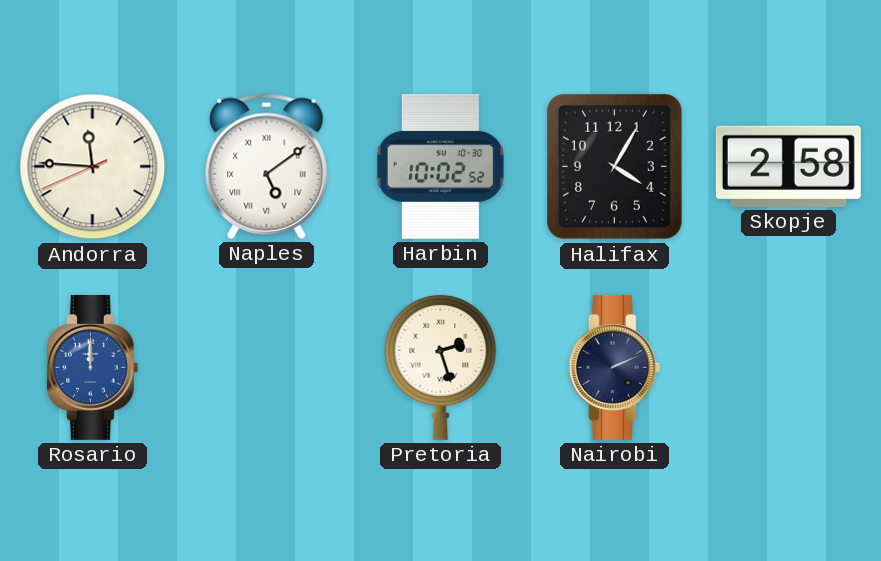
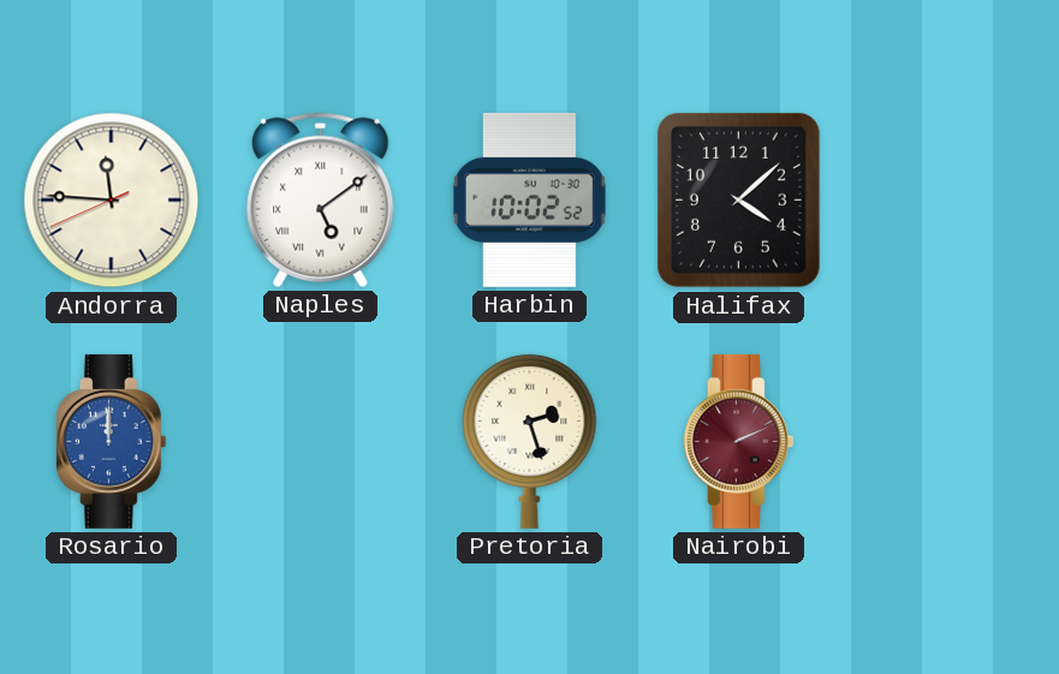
Halifax: 4:05 -> 4:08
Skopje: 2:58 -> none
Nairobi dial: navy -> burgundy
